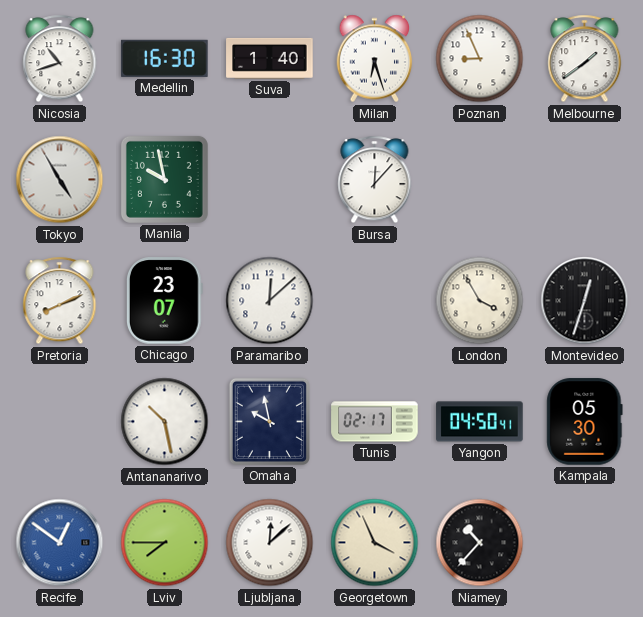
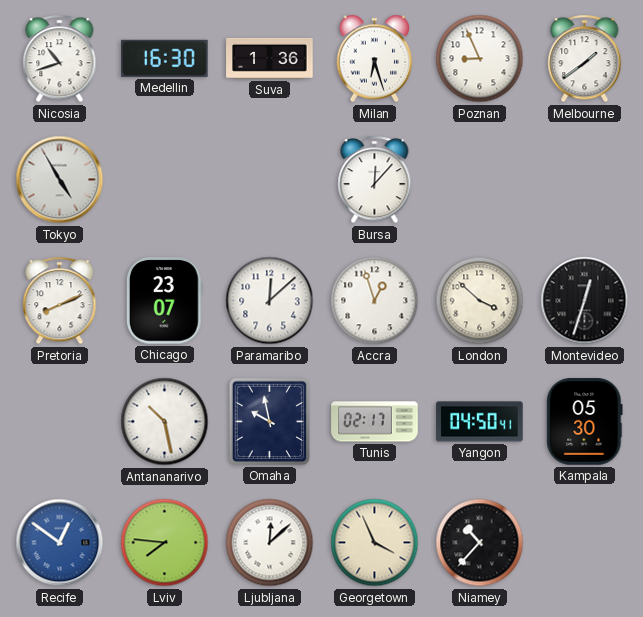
Suva: 1:40 -> 1:36
Manila: 9:58 -> none
Accra: none -> 12:57
London: 3:55 -> 3:52
Lviv: 7:45 -> 7:46
